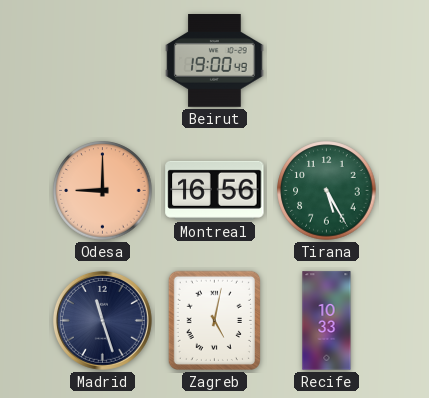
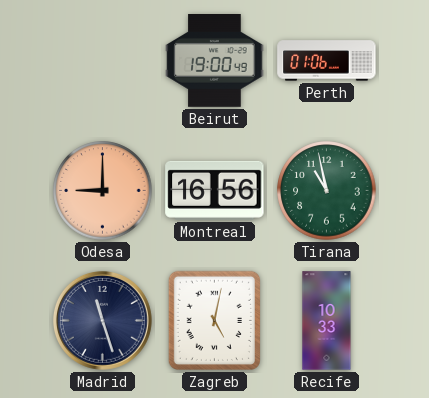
Perth: none -> 01:06
Tirana: 5:25 -> 10:58
